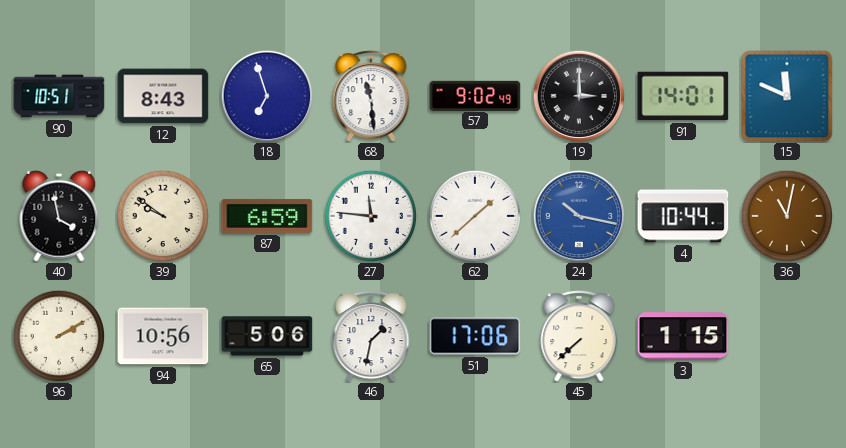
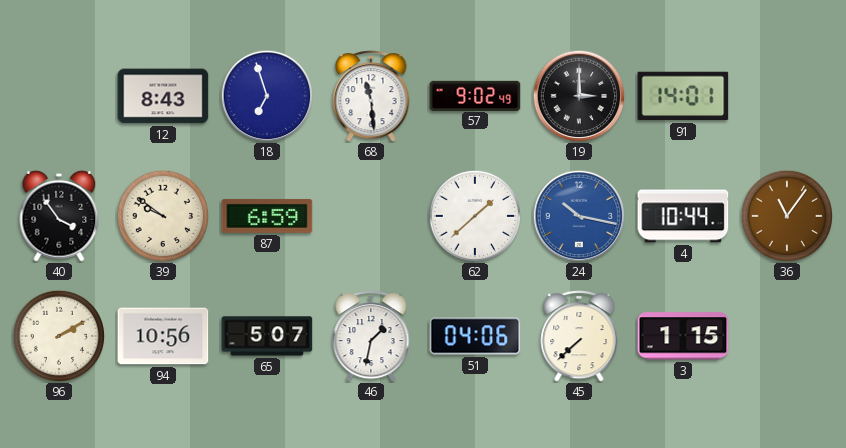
90: 10:51 -> none
15: 11:49 -> none
40: 3:58 -> 3:54
27: 11:46 -> none
36: 11:02 -> 11:06
65: 5:06 -> 5:07
51: 17:06 -> 04:06
